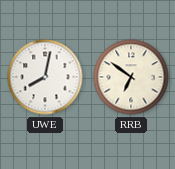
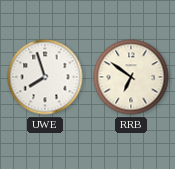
UWE: 8:02 -> 7:57
